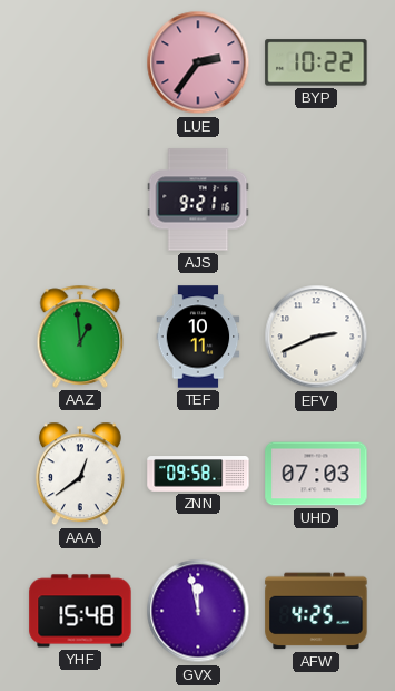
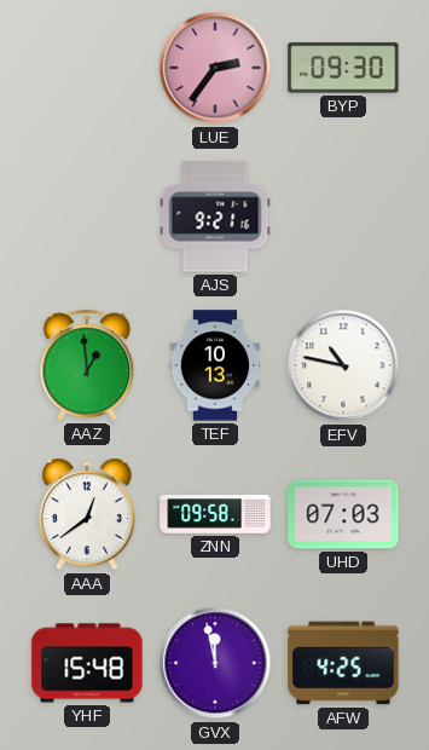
BYP: 10:22 -> 09:30
TEF: 10:11 -> 10:13
EFV: 2:41 -> 10:47
